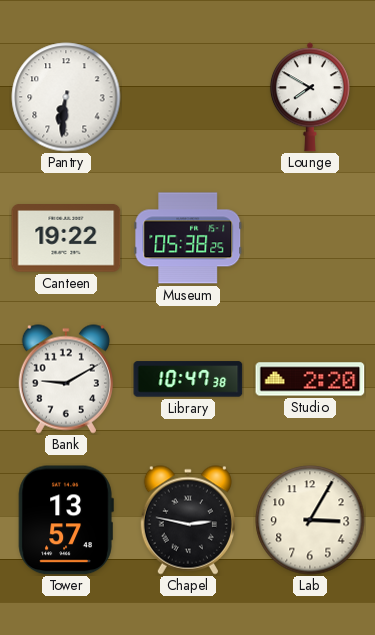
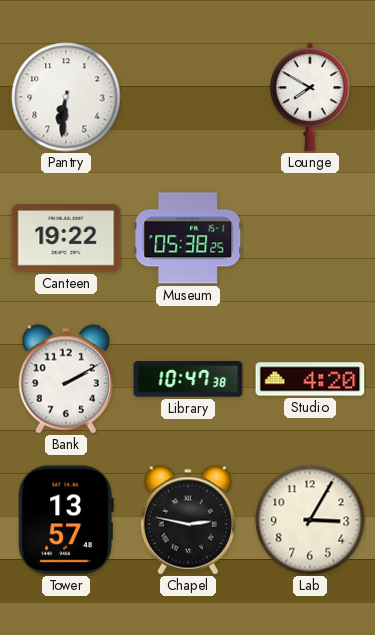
Bank: 9:10 -> 2:10
Studio: 2:20 -> 4:20
